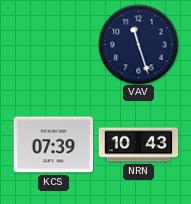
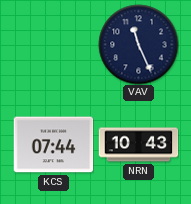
VAV: 11:27 -> 11:26
KCS: 07:39 -> 07:44
